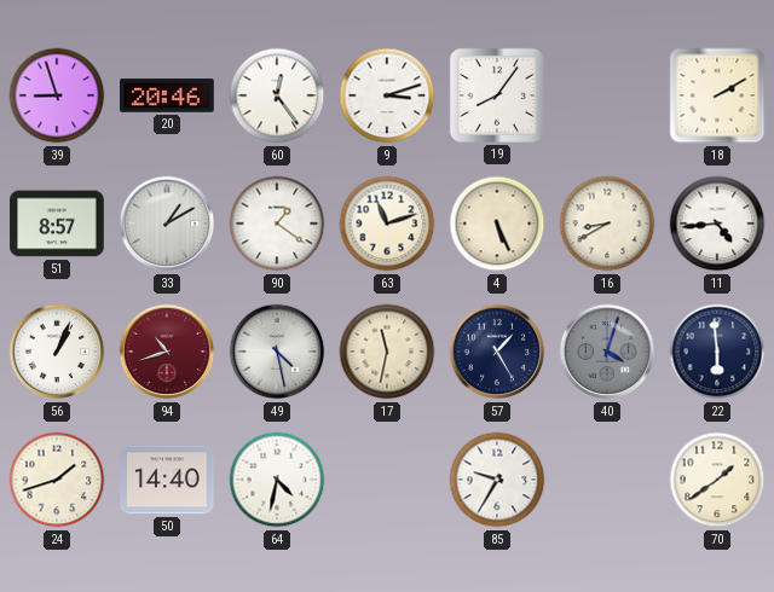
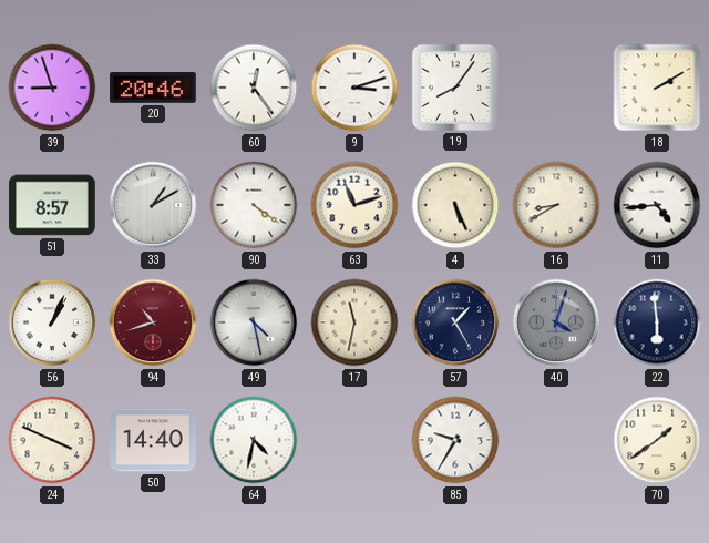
90: 1:21 -> 4:21
24: 1:42 -> 3:49
